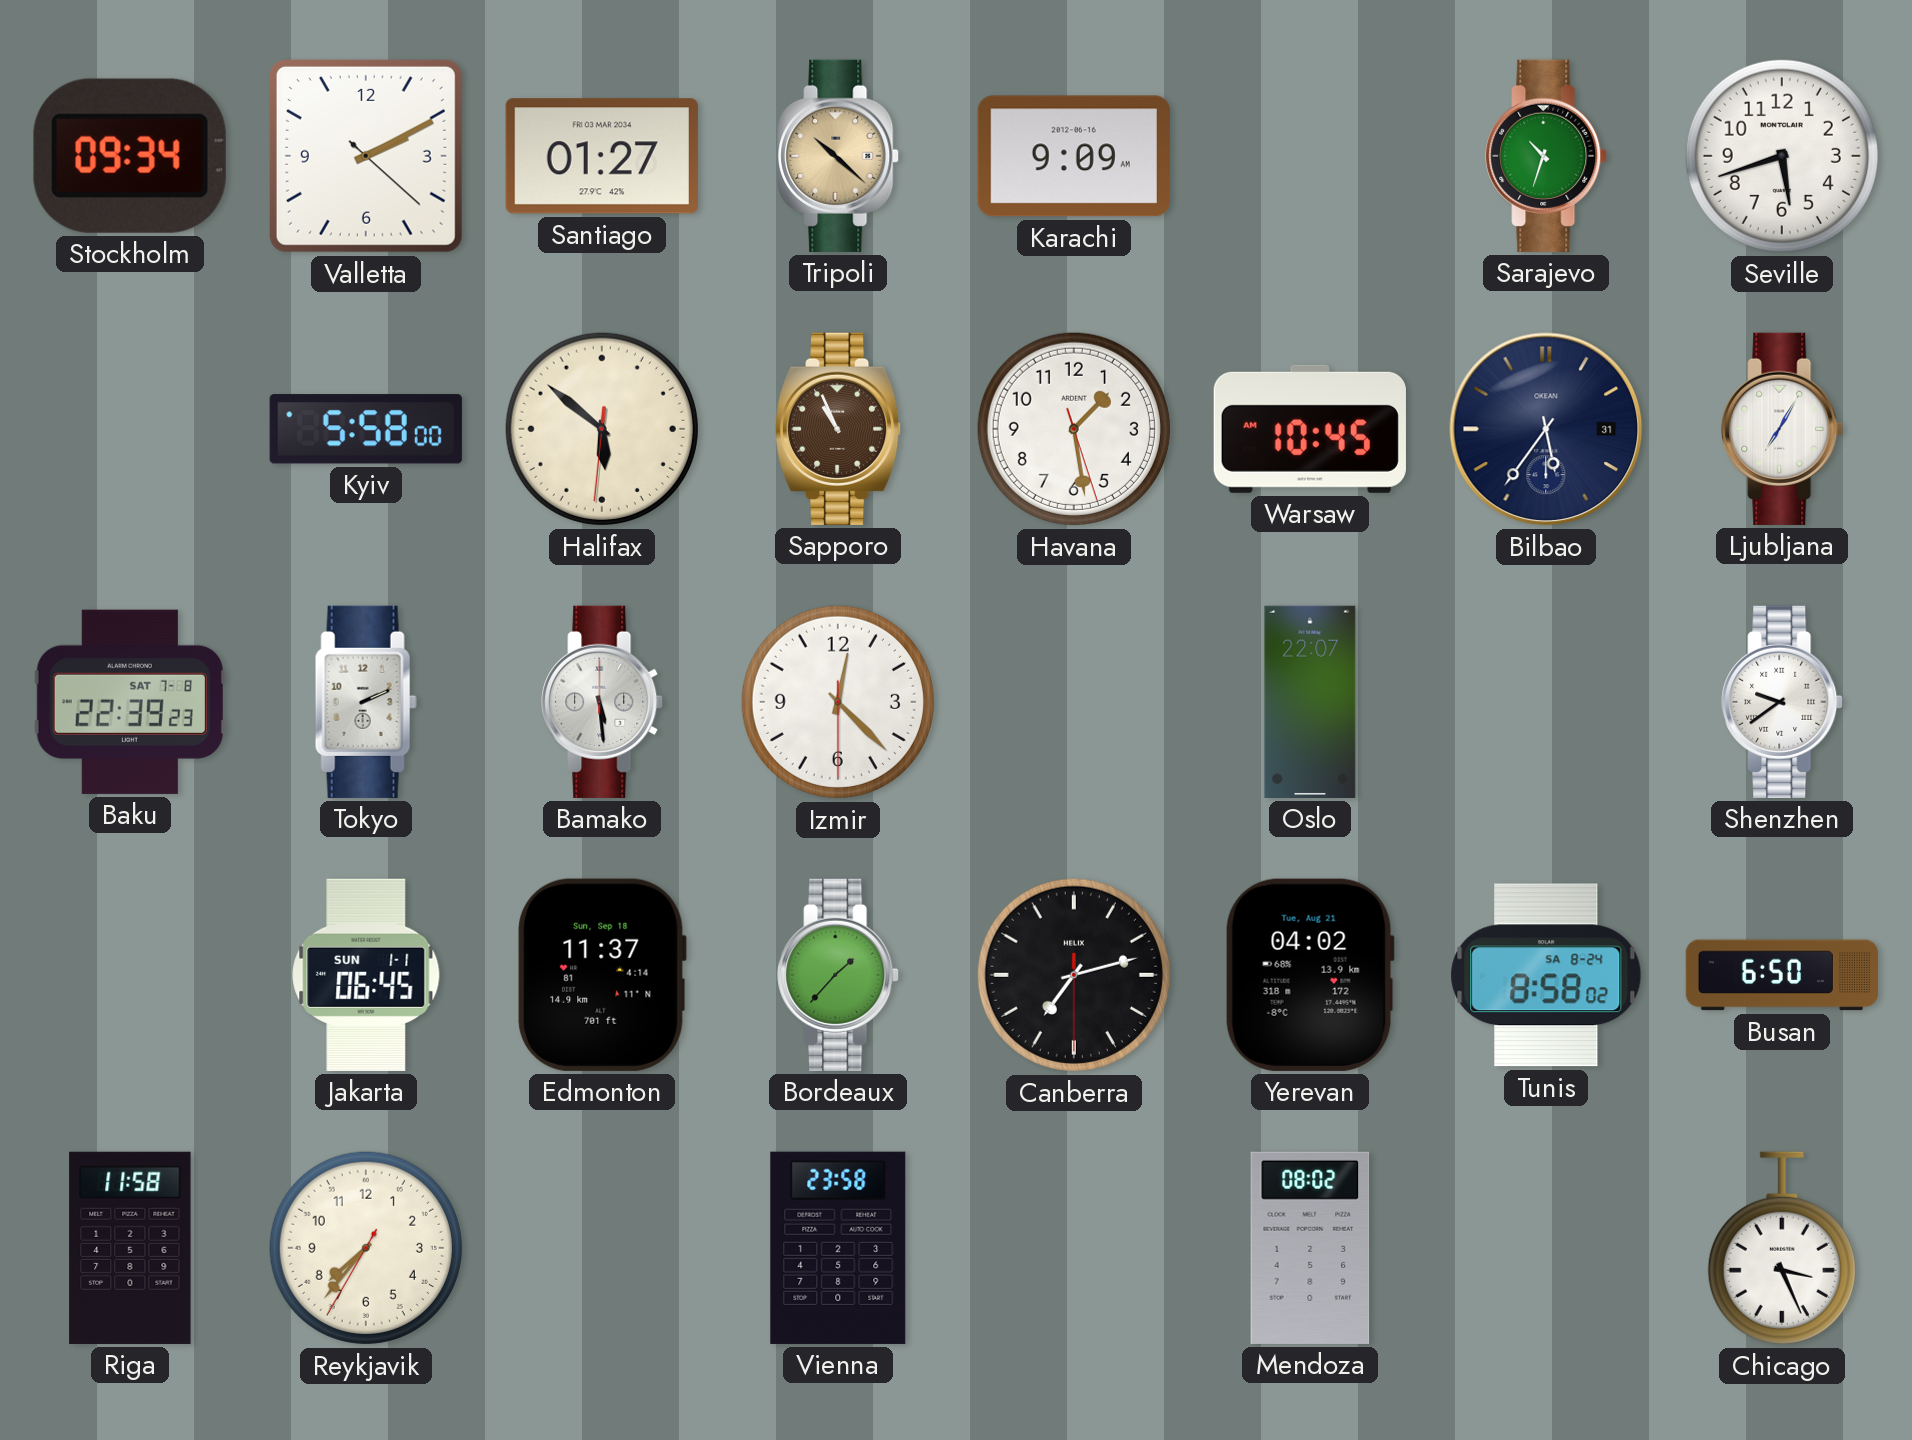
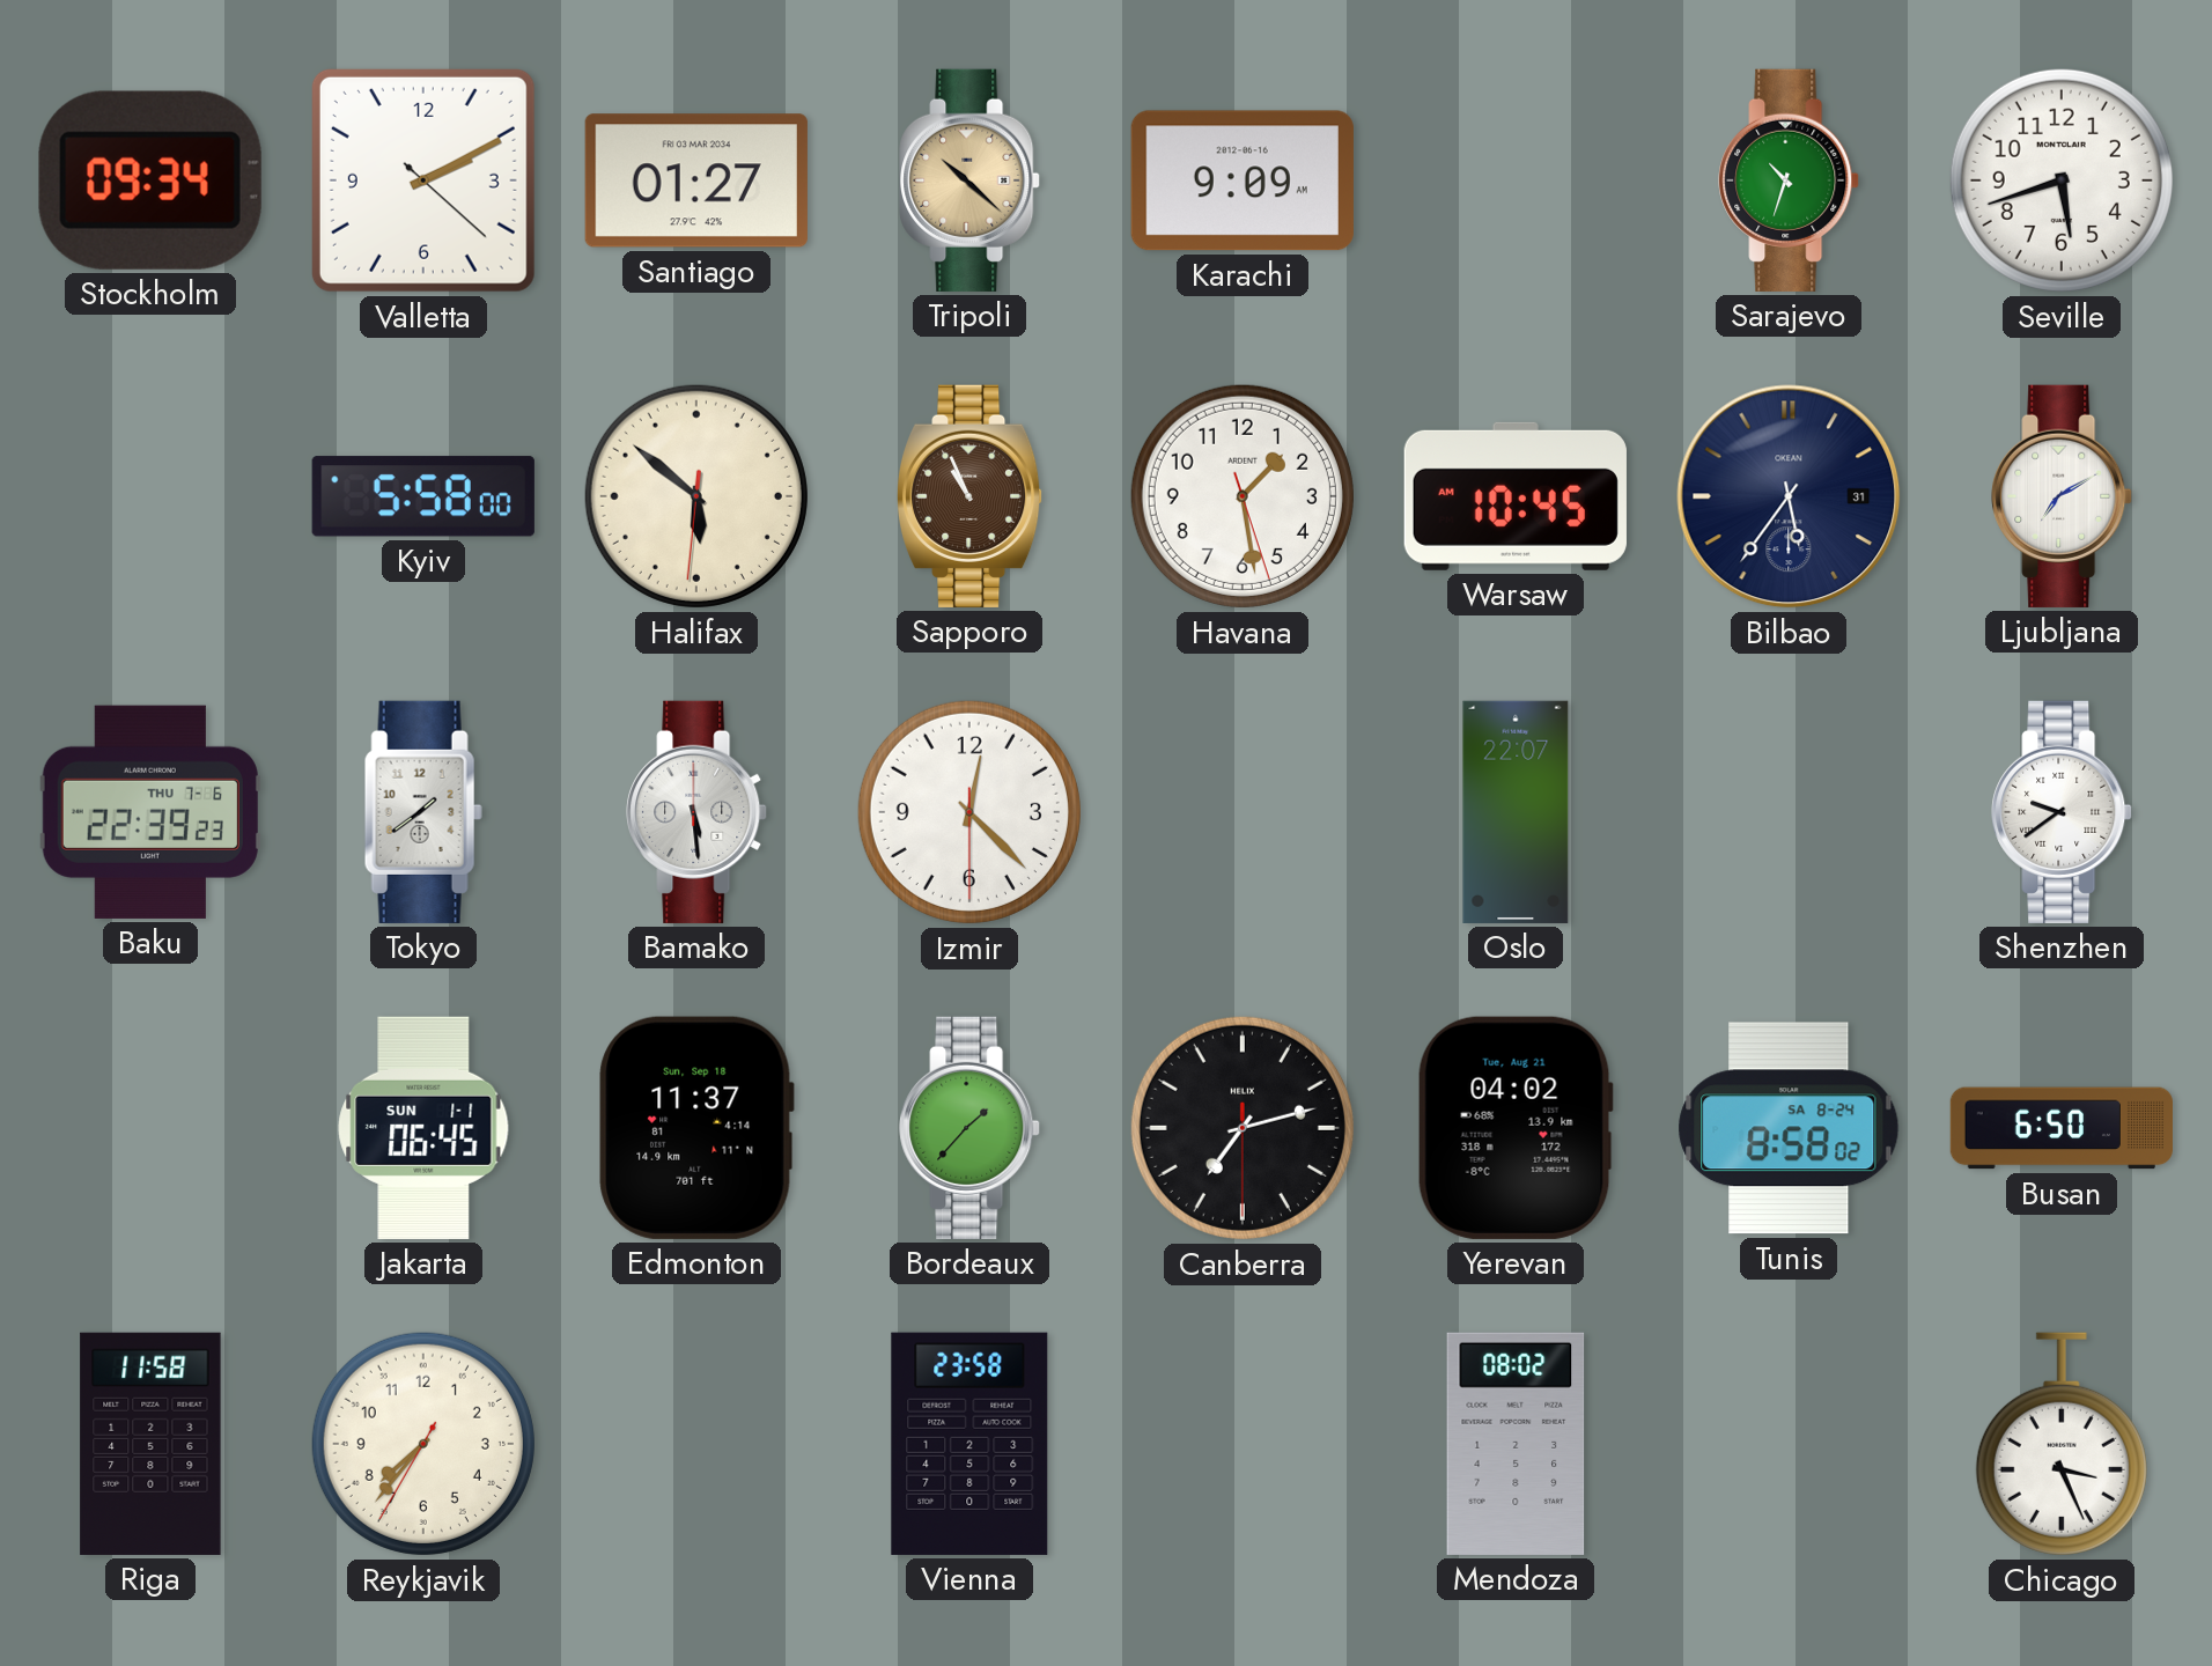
Ljubljana: 7:05 -> 7:10
Baku date: SAT 7-8 -> THU 7-6
Tokyo: 2:11 -> 1:39
